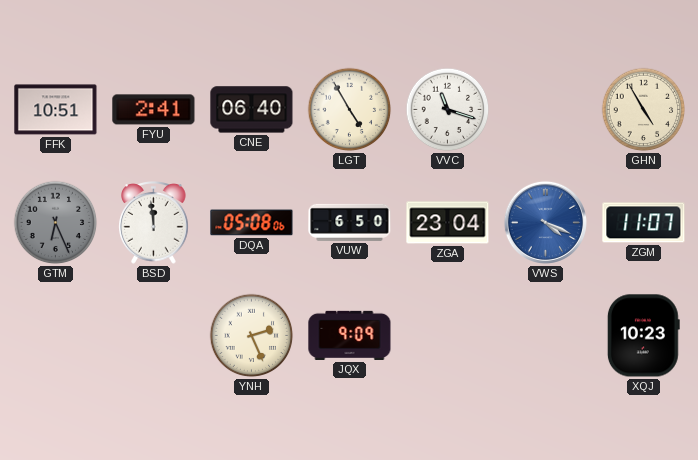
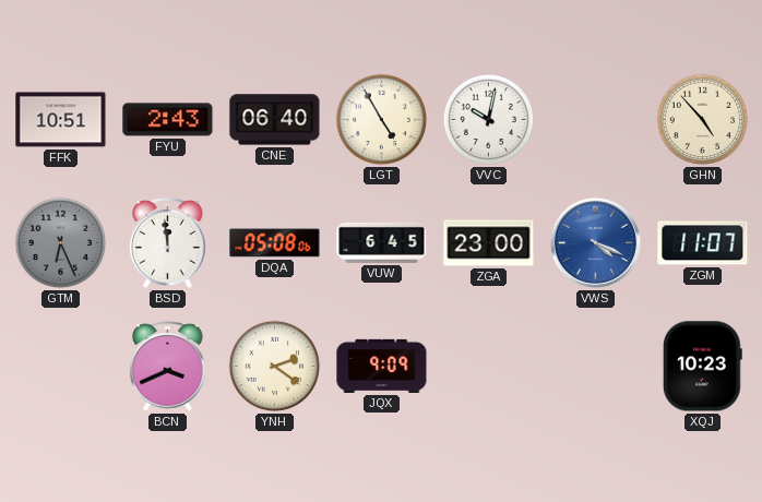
FYU: 2:41 -> 2:43
VVC: 11:18 -> 10:02
GHN: 4:55 -> 4:53
VUW: 6:50 -> 6:45
ZGA: 23:04 -> 23:00
BCN: none -> 3:41
YNH: 2:26 -> 2:21
